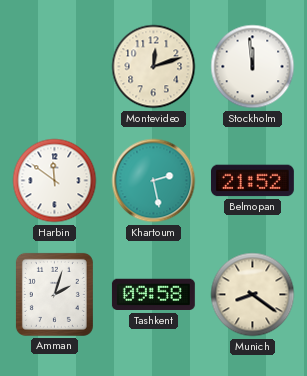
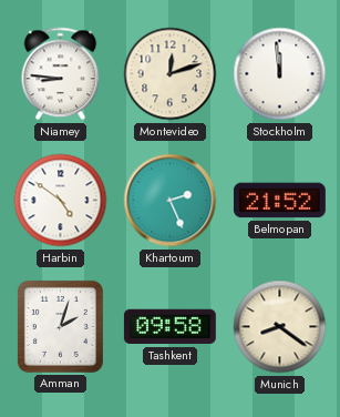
Niamey: none -> 8:46
Harbin: 11:51 -> 4:51
Khartoum: 2:28 -> 2:26
